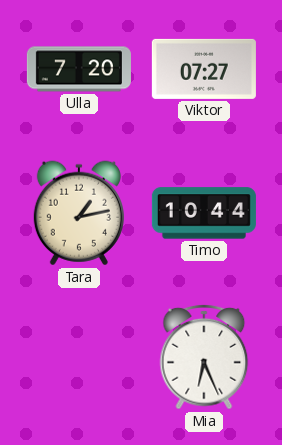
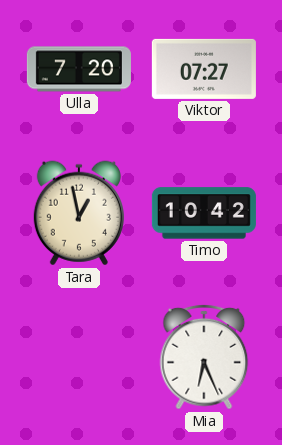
Tara: 1:13 -> 12:58
Timo: 10:44 -> 10:42
